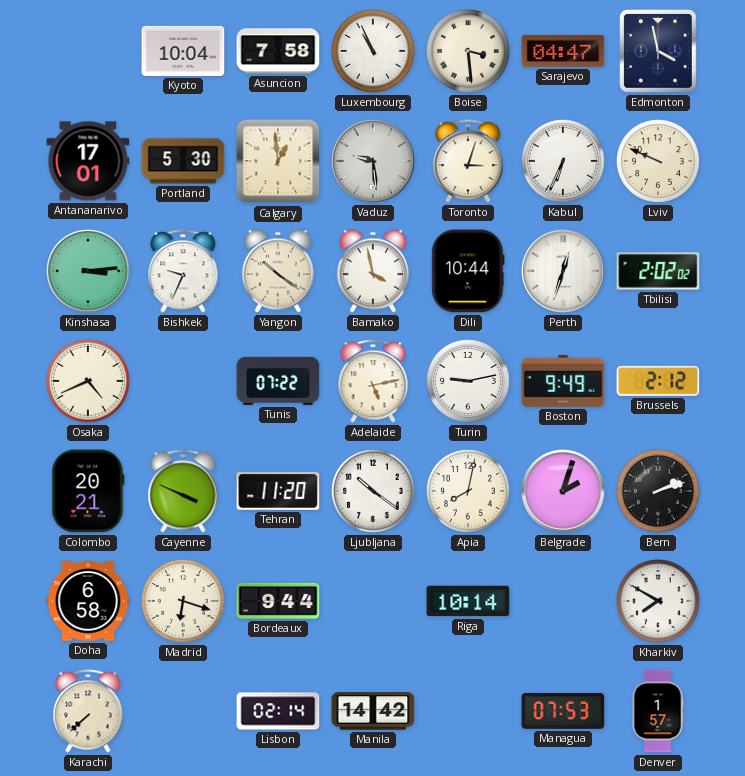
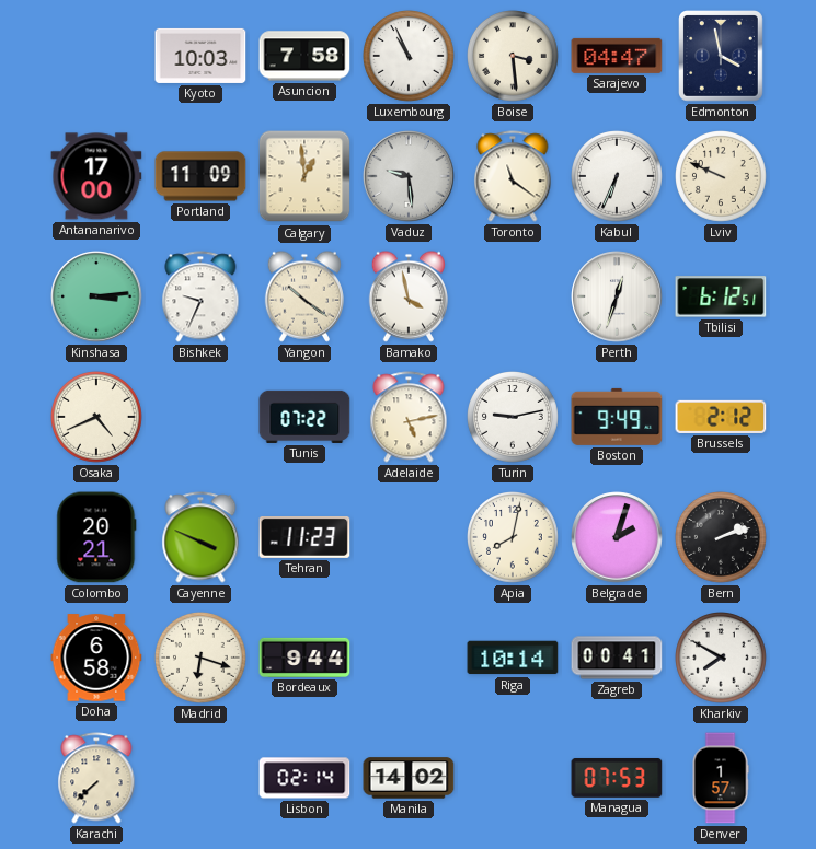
Kyoto: 10:04 -> 10:03
Antananarivo: 17:01 -> 17:00
Portland: 5:30 -> 11:09
Toronto: 3:03 -> 11:21
Dili: 10:44 -> none
Tbilisi: 2:02 -> 6:12
Tehran: 11:20 -> 11:23
Ljubljana: 10:21 -> none
Zagreb: none -> 00:41
Manila: 14:42 -> 14:02
